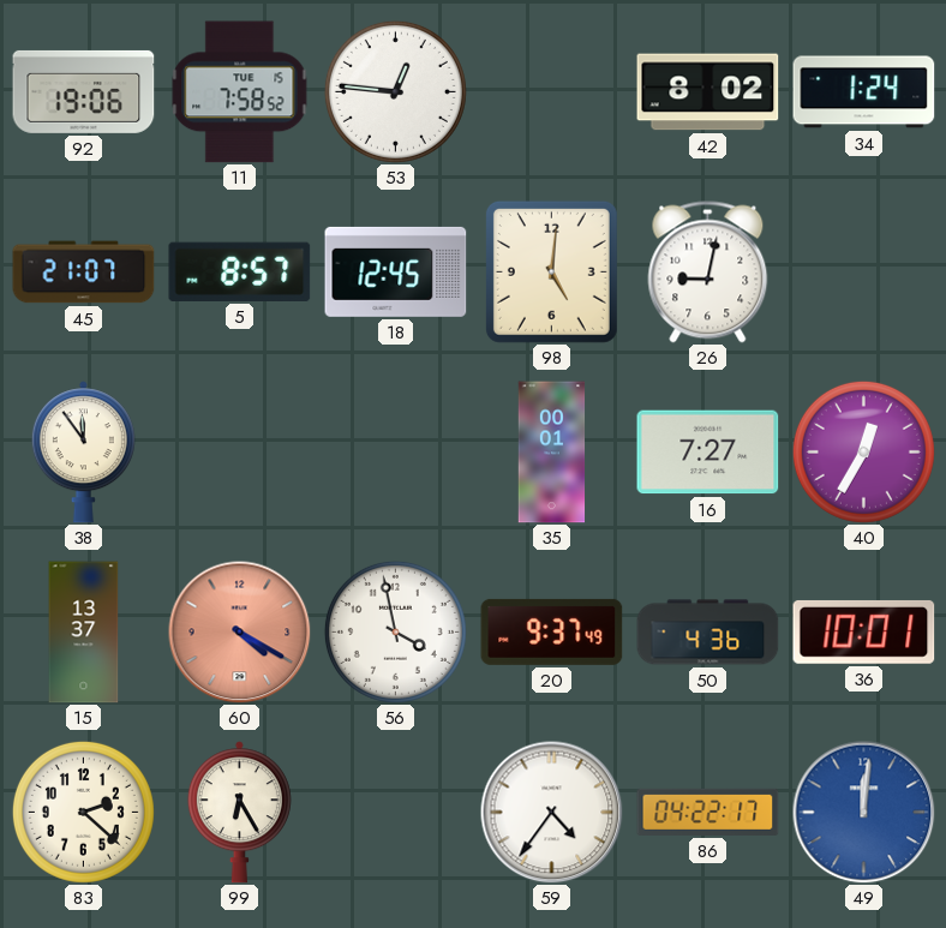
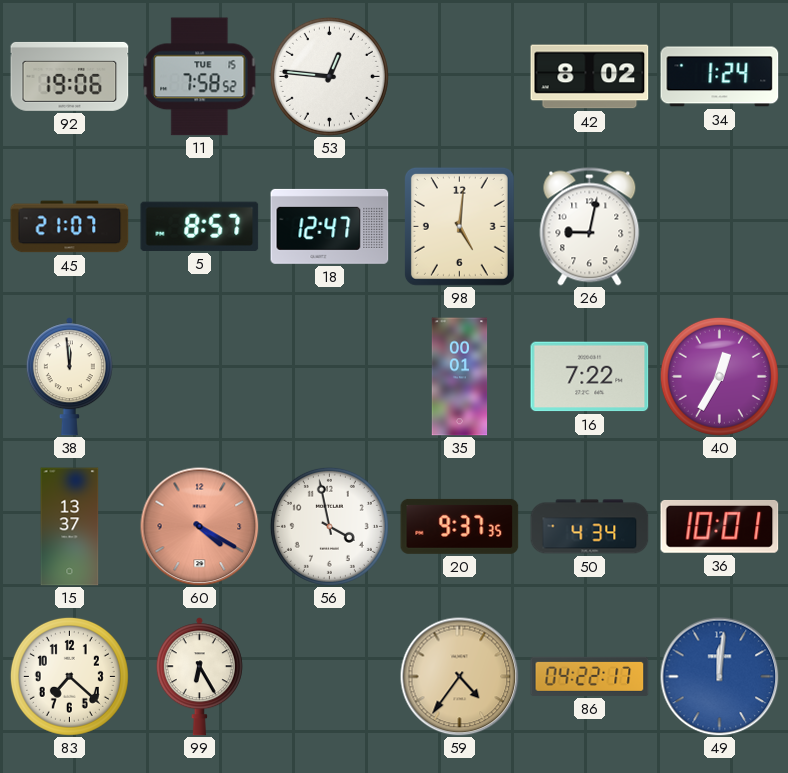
18: 12:45 -> 12:47
38: 11:54 -> 11:59
16: 7:27 -> 7:22
20: 9:37:49 -> 9:37:35
50: 4:36 -> 4:34
83: 2:22 -> 7:22
59 dial: white -> champagne
